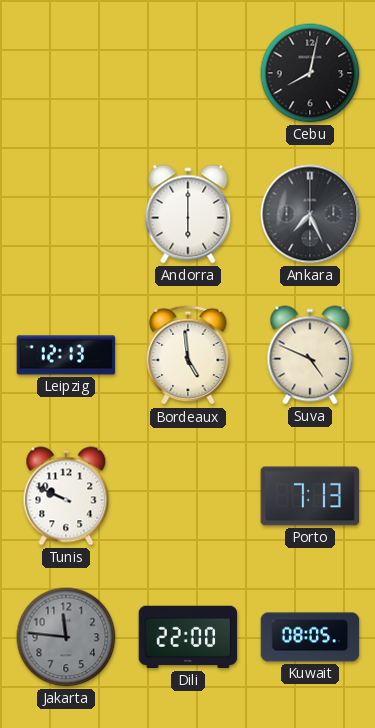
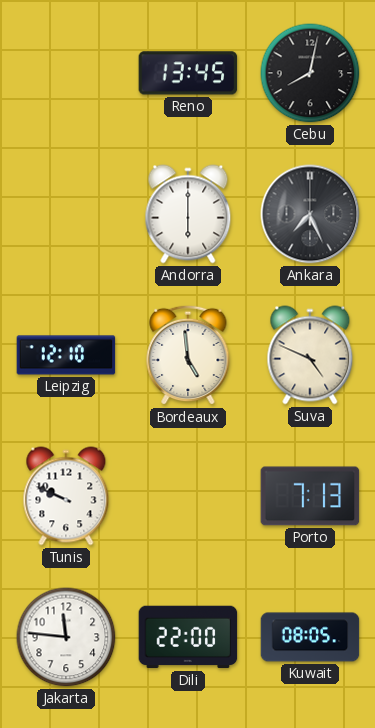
Reno: none -> 13:45
Leipzig: 12:13 -> 12:10
Jakarta dial: grey -> white
